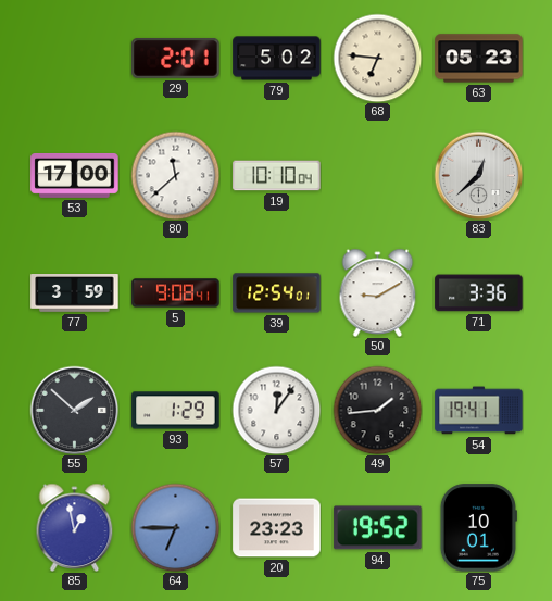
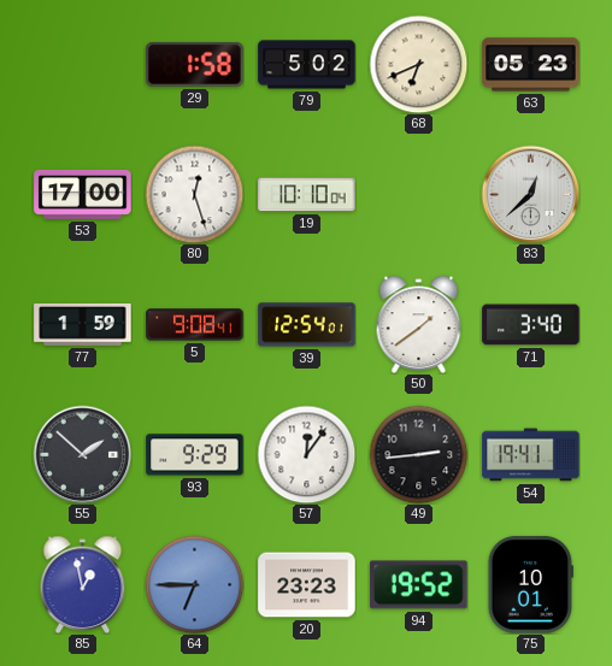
29: 2:01 -> 1:58
68: 6:46 -> 6:41
80: 11:38 -> 12:27
77: 3:59 -> 1:59
50: 9:10 -> 1:39
71: 3:36 -> 3:40
93: 1:29 -> 9:29
49: 1:44 -> 2:44
